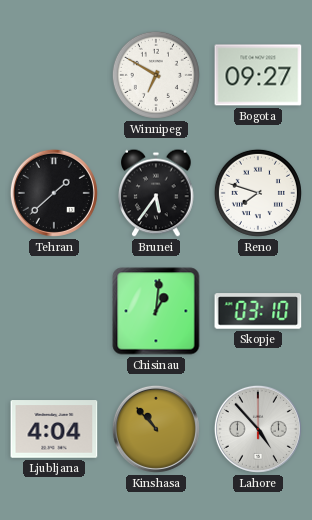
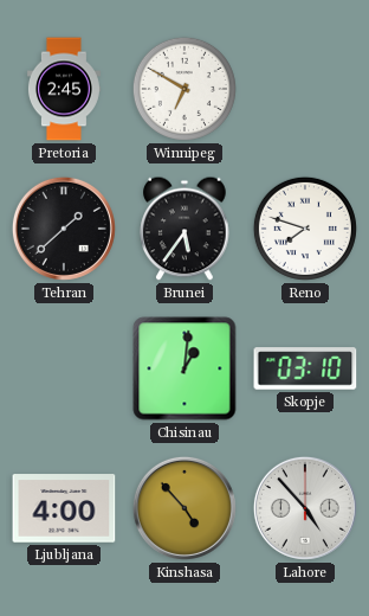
Pretoria: none -> 2:45
Bogota: 09:27 -> none
Ljubljana: 4:04 -> 4:00
Kinshasa: 10:53 -> 4:53
